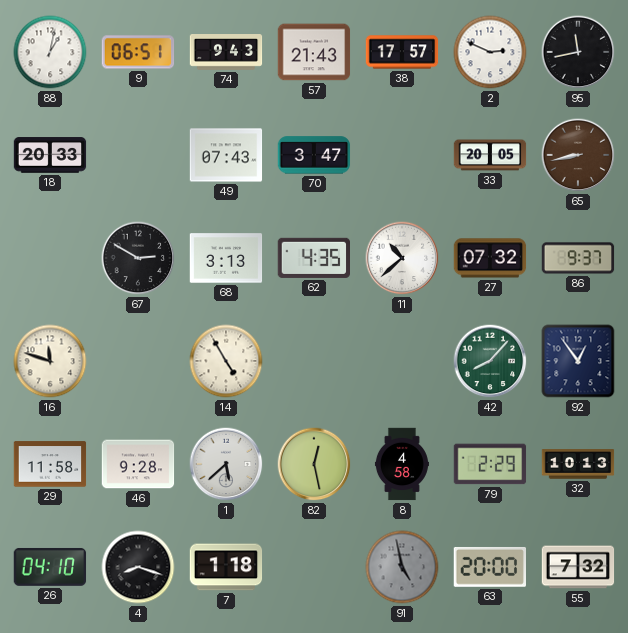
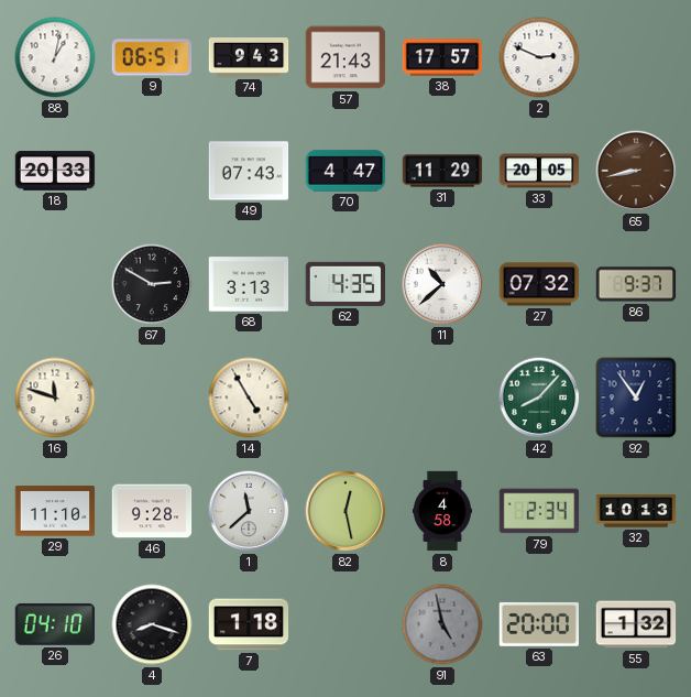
95: 11:43 -> none
70: 3:47 -> 4:47
31: none -> 11:29
29: 11:58 -> 11:10
1: 5:38 -> 11:38
79: 2:29 -> 2:34
55: 7:32 -> 1:32
